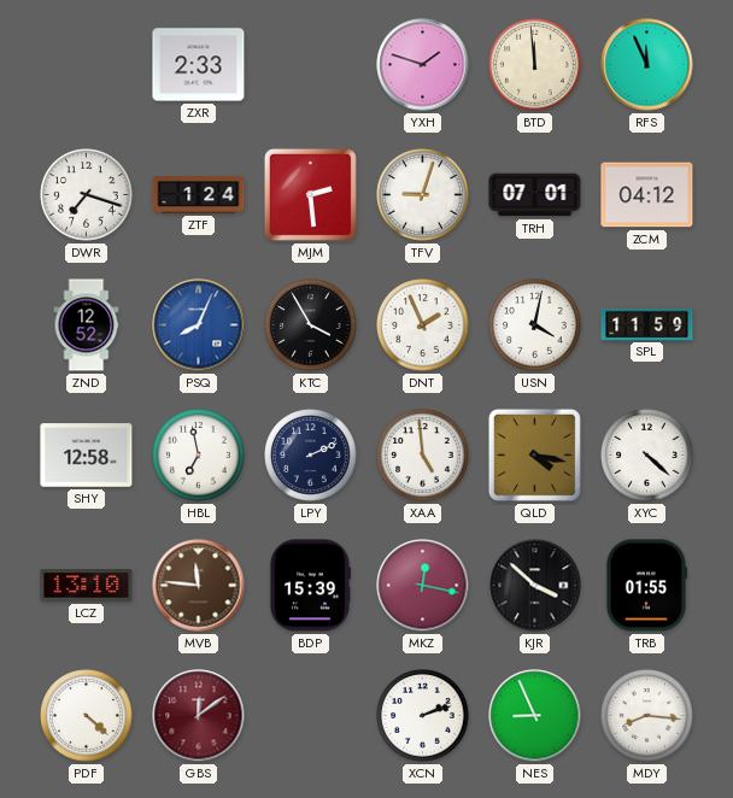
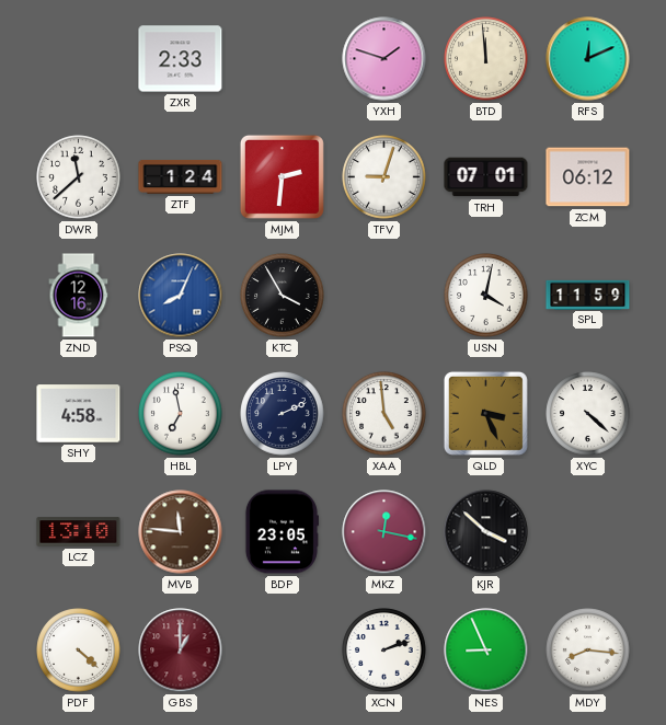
RFS: 11:56 -> 12:11
DWR: 7:18 -> 11:38
MJM: 2:29 -> 2:31
ZCM: 04:12 -> 06:12
ZND: 12:52 -> 12:16
DNT: 1:56 -> none
SHY: 12:58 -> 4:58
QLD: 4:17 -> 3:26
BDP: 15:39 -> 23:05
TRB: 01:55 -> none
GBS: 12:09 -> 1:00
